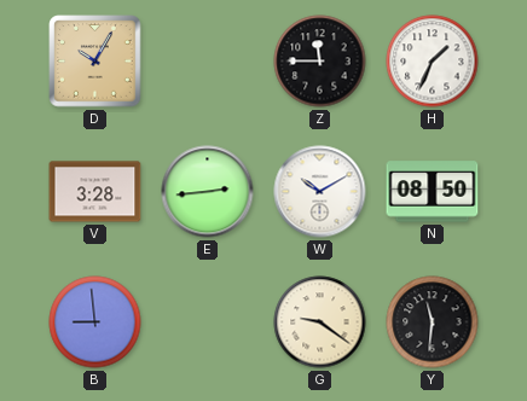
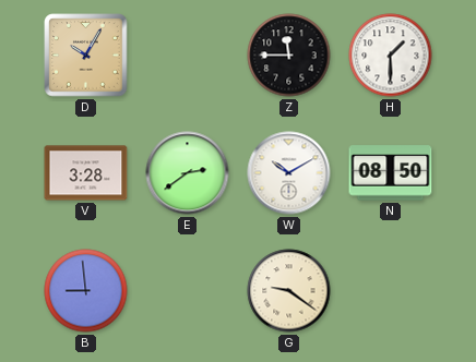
H: 1:34 -> 1:30
E: 2:44 -> 2:39
Y: 11:31 -> none
